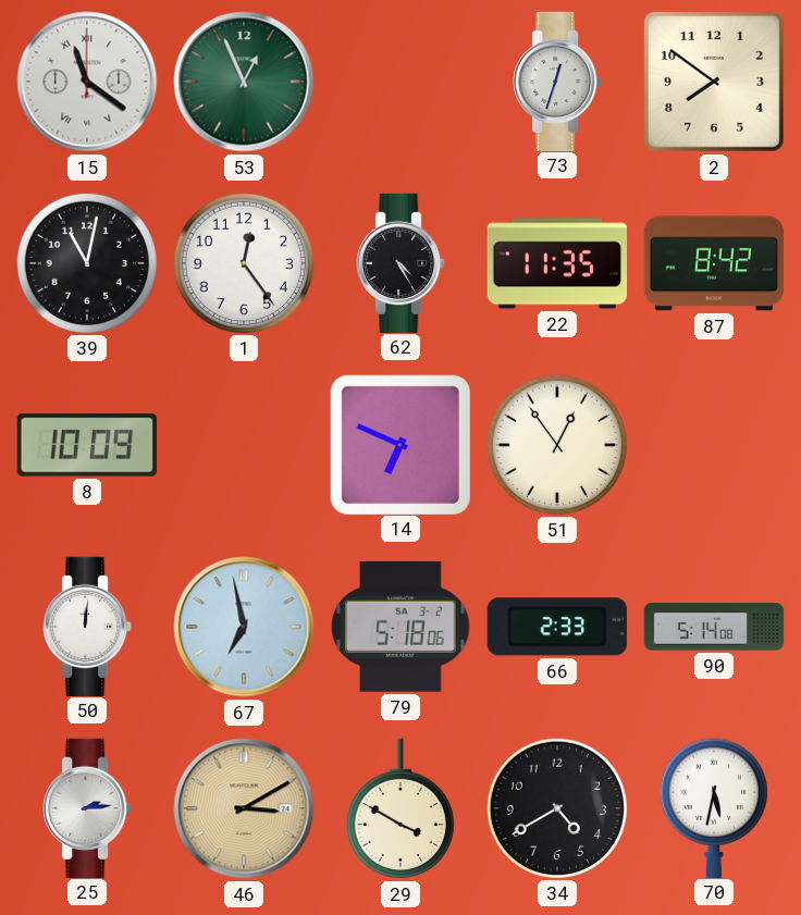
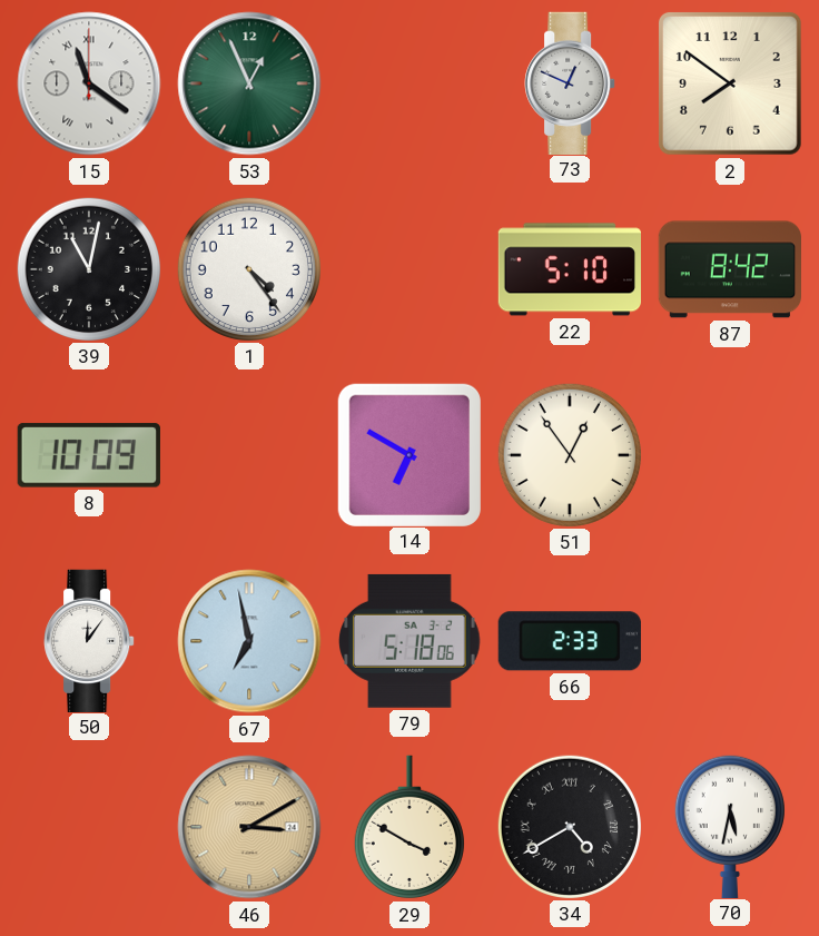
73: 12:33 -> 12:49
1: 12:24 -> 4:24
62: 4:25 -> none
22: 11:35 -> 5:10
14: 6:49 -> 6:50
50: 12:01 -> 12:06
90: 5:14 -> none
25: 2:14 -> none
34 numerals: Arabic -> Roman
